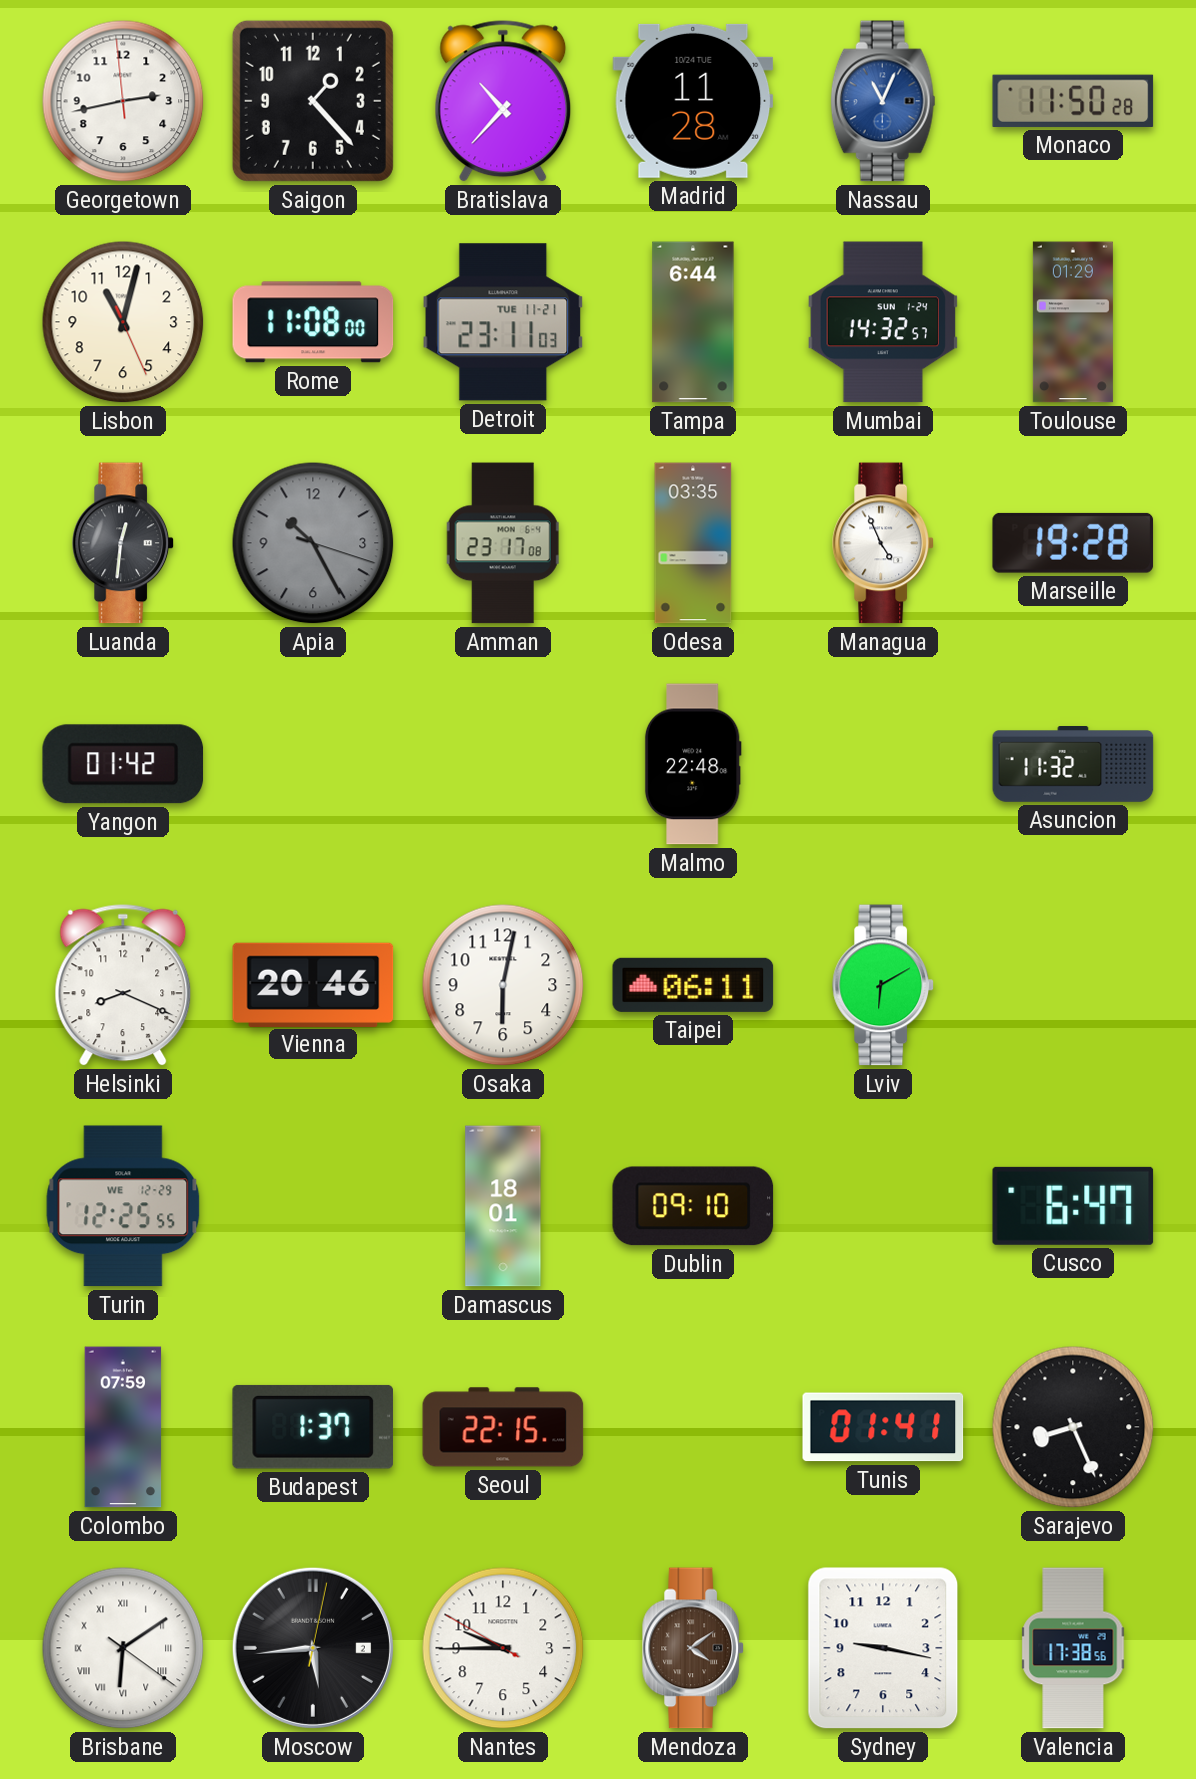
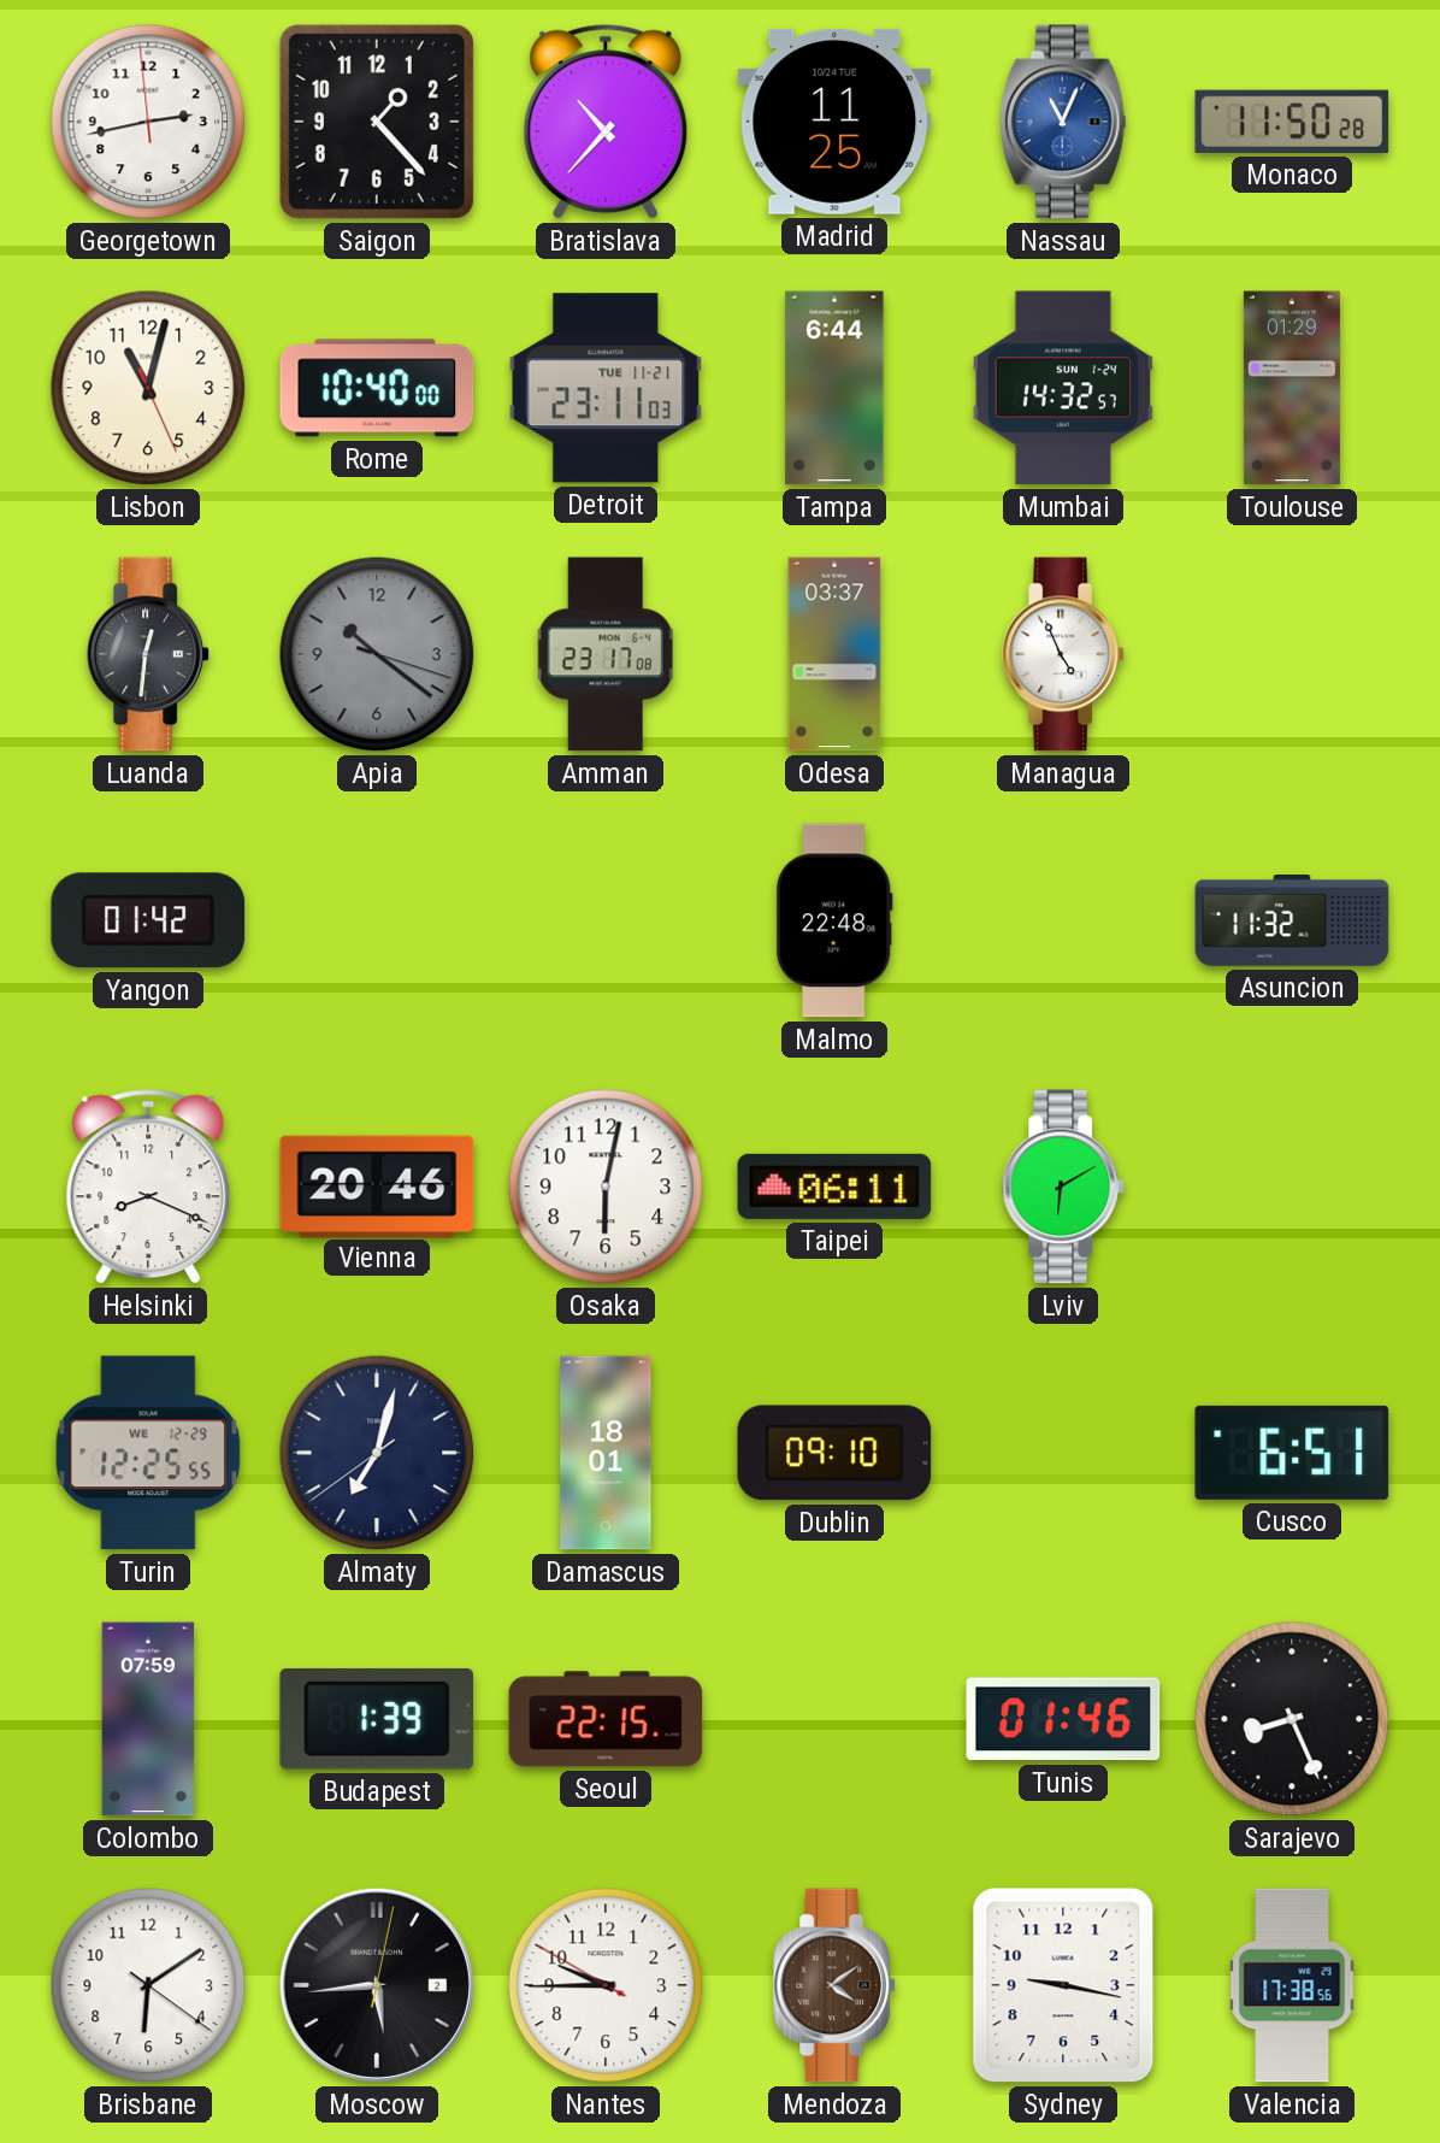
Madrid: 11:28 -> 11:25
Rome: 11:08 -> 10:40
Apia: 10:25 -> 10:21
Odesa: 03:35 -> 03:37
Marseille: 19:28 -> none
Almaty: none -> 7:02
Cusco: 6:47 -> 6:51
Budapest: 1:37 -> 1:39
Tunis: 01:41 -> 01:46
Brisbane numerals: Roman -> Arabic
